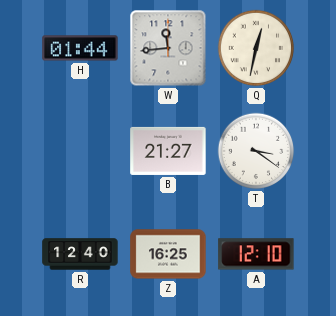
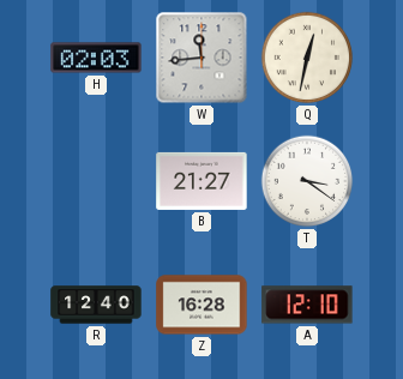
H: 01:44 -> 02:03
Z: 16:25 -> 16:28
